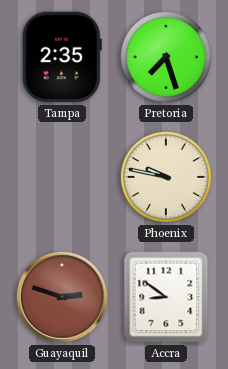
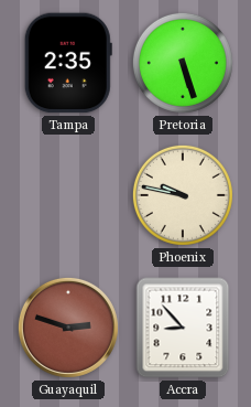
Pretoria: 7:27 -> 5:27
Accra: 8:51 -> 8:53
